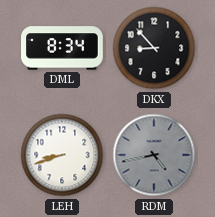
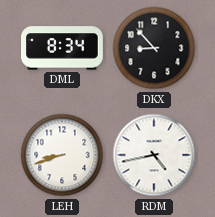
RDM dial: grey -> white
